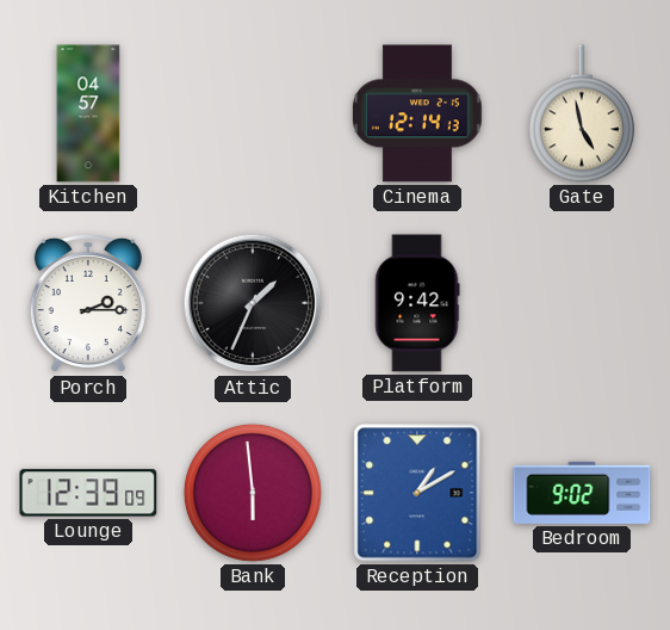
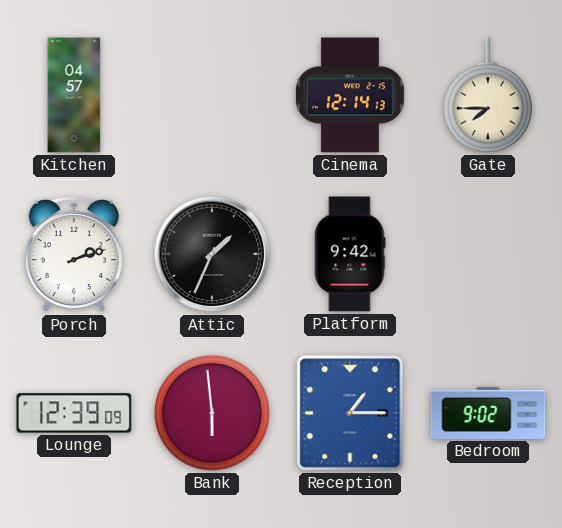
Gate: 4:58 -> 7:45
Porch: 2:15 -> 2:12
Reception: 1:10 -> 1:15
